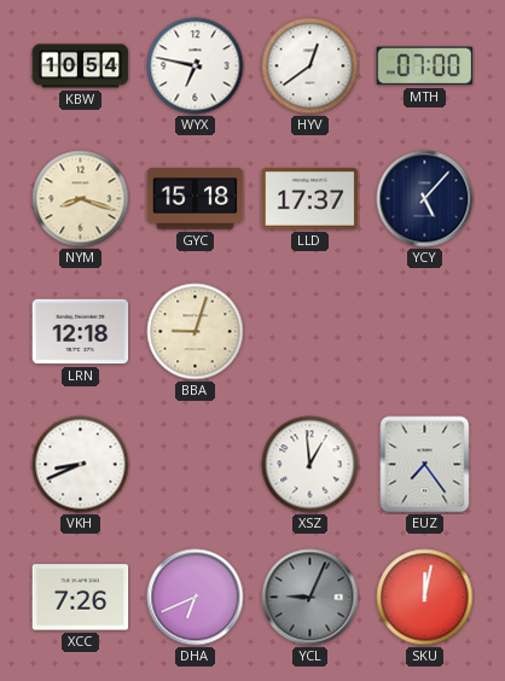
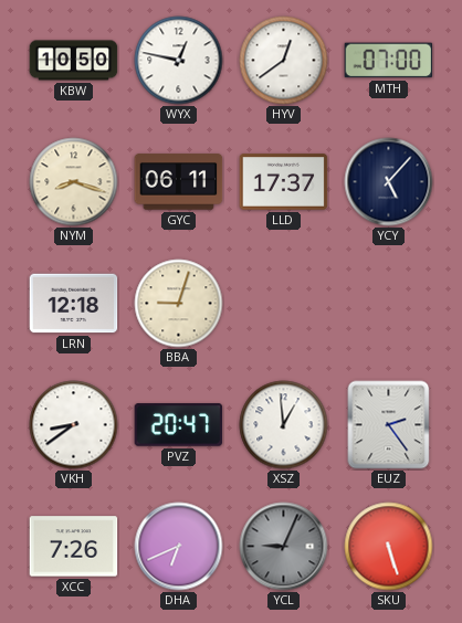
KBW: 10:54 -> 10:50
WYX: 6:47 -> 12:47
GYC: 15:18 -> 06:11
VKH: 8:41 -> 8:39
PVZ: none -> 20:47
EUZ: 7:24 -> 2:24
SKU: 12:02 -> 5:27
